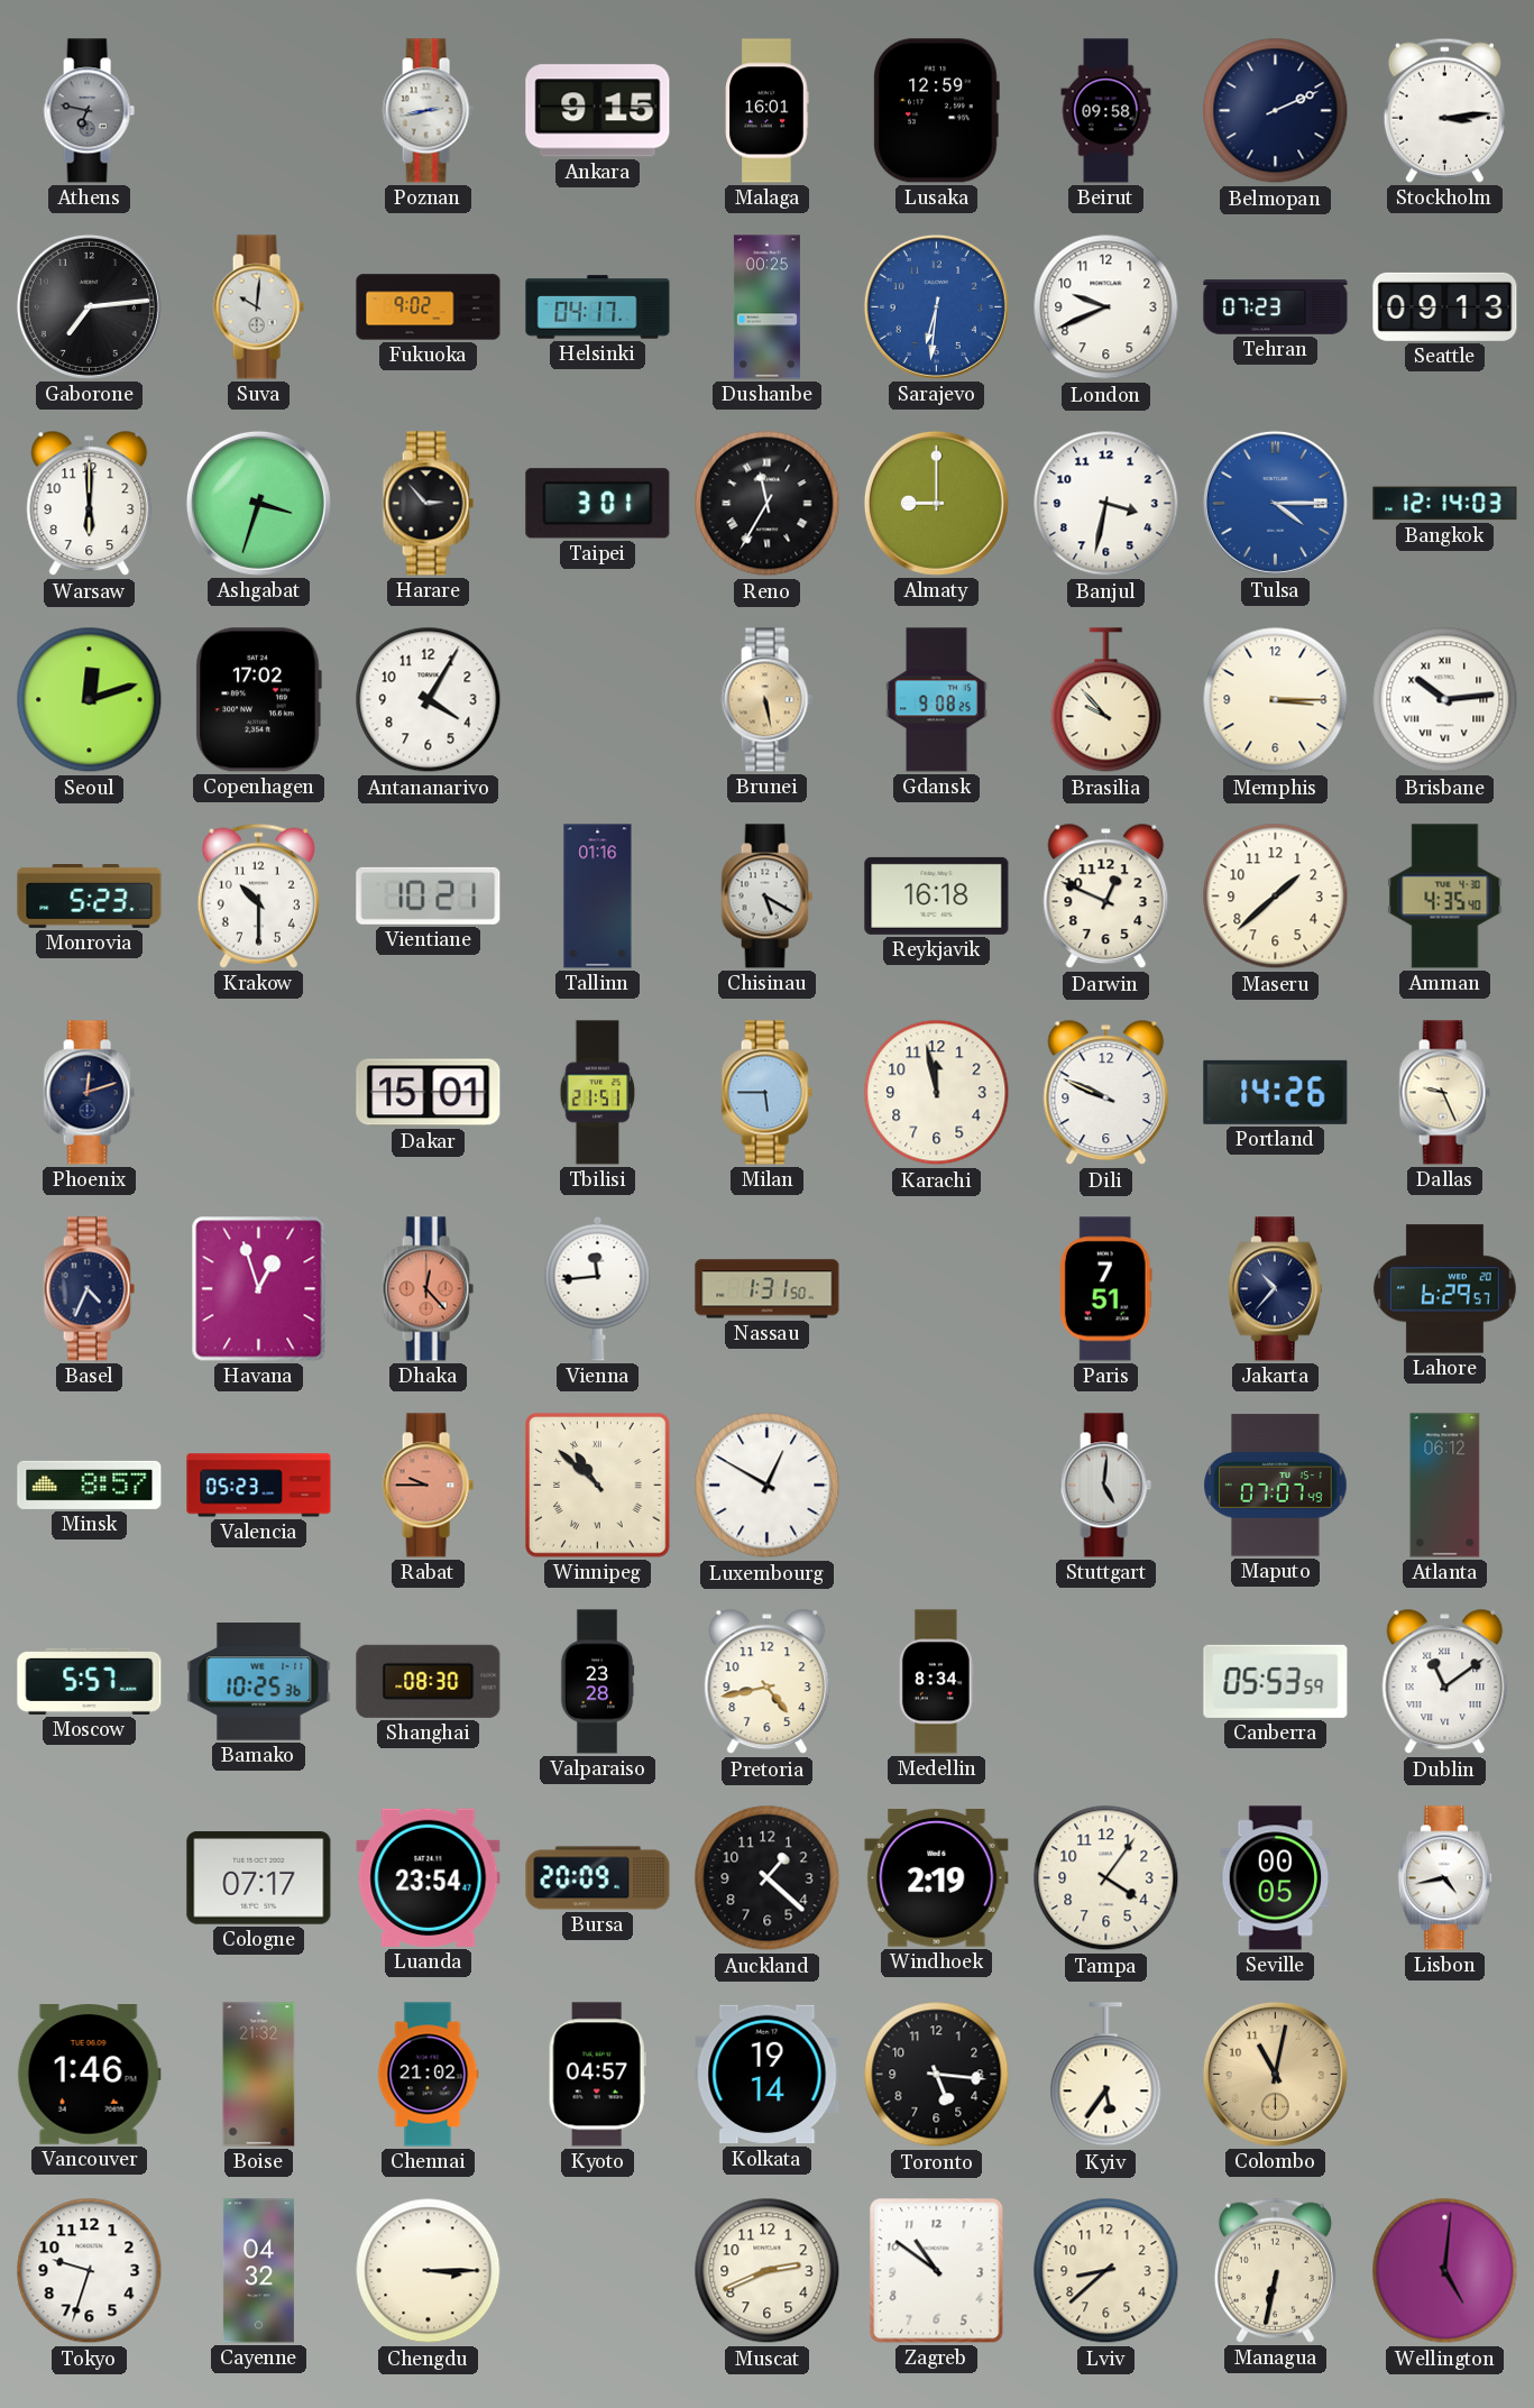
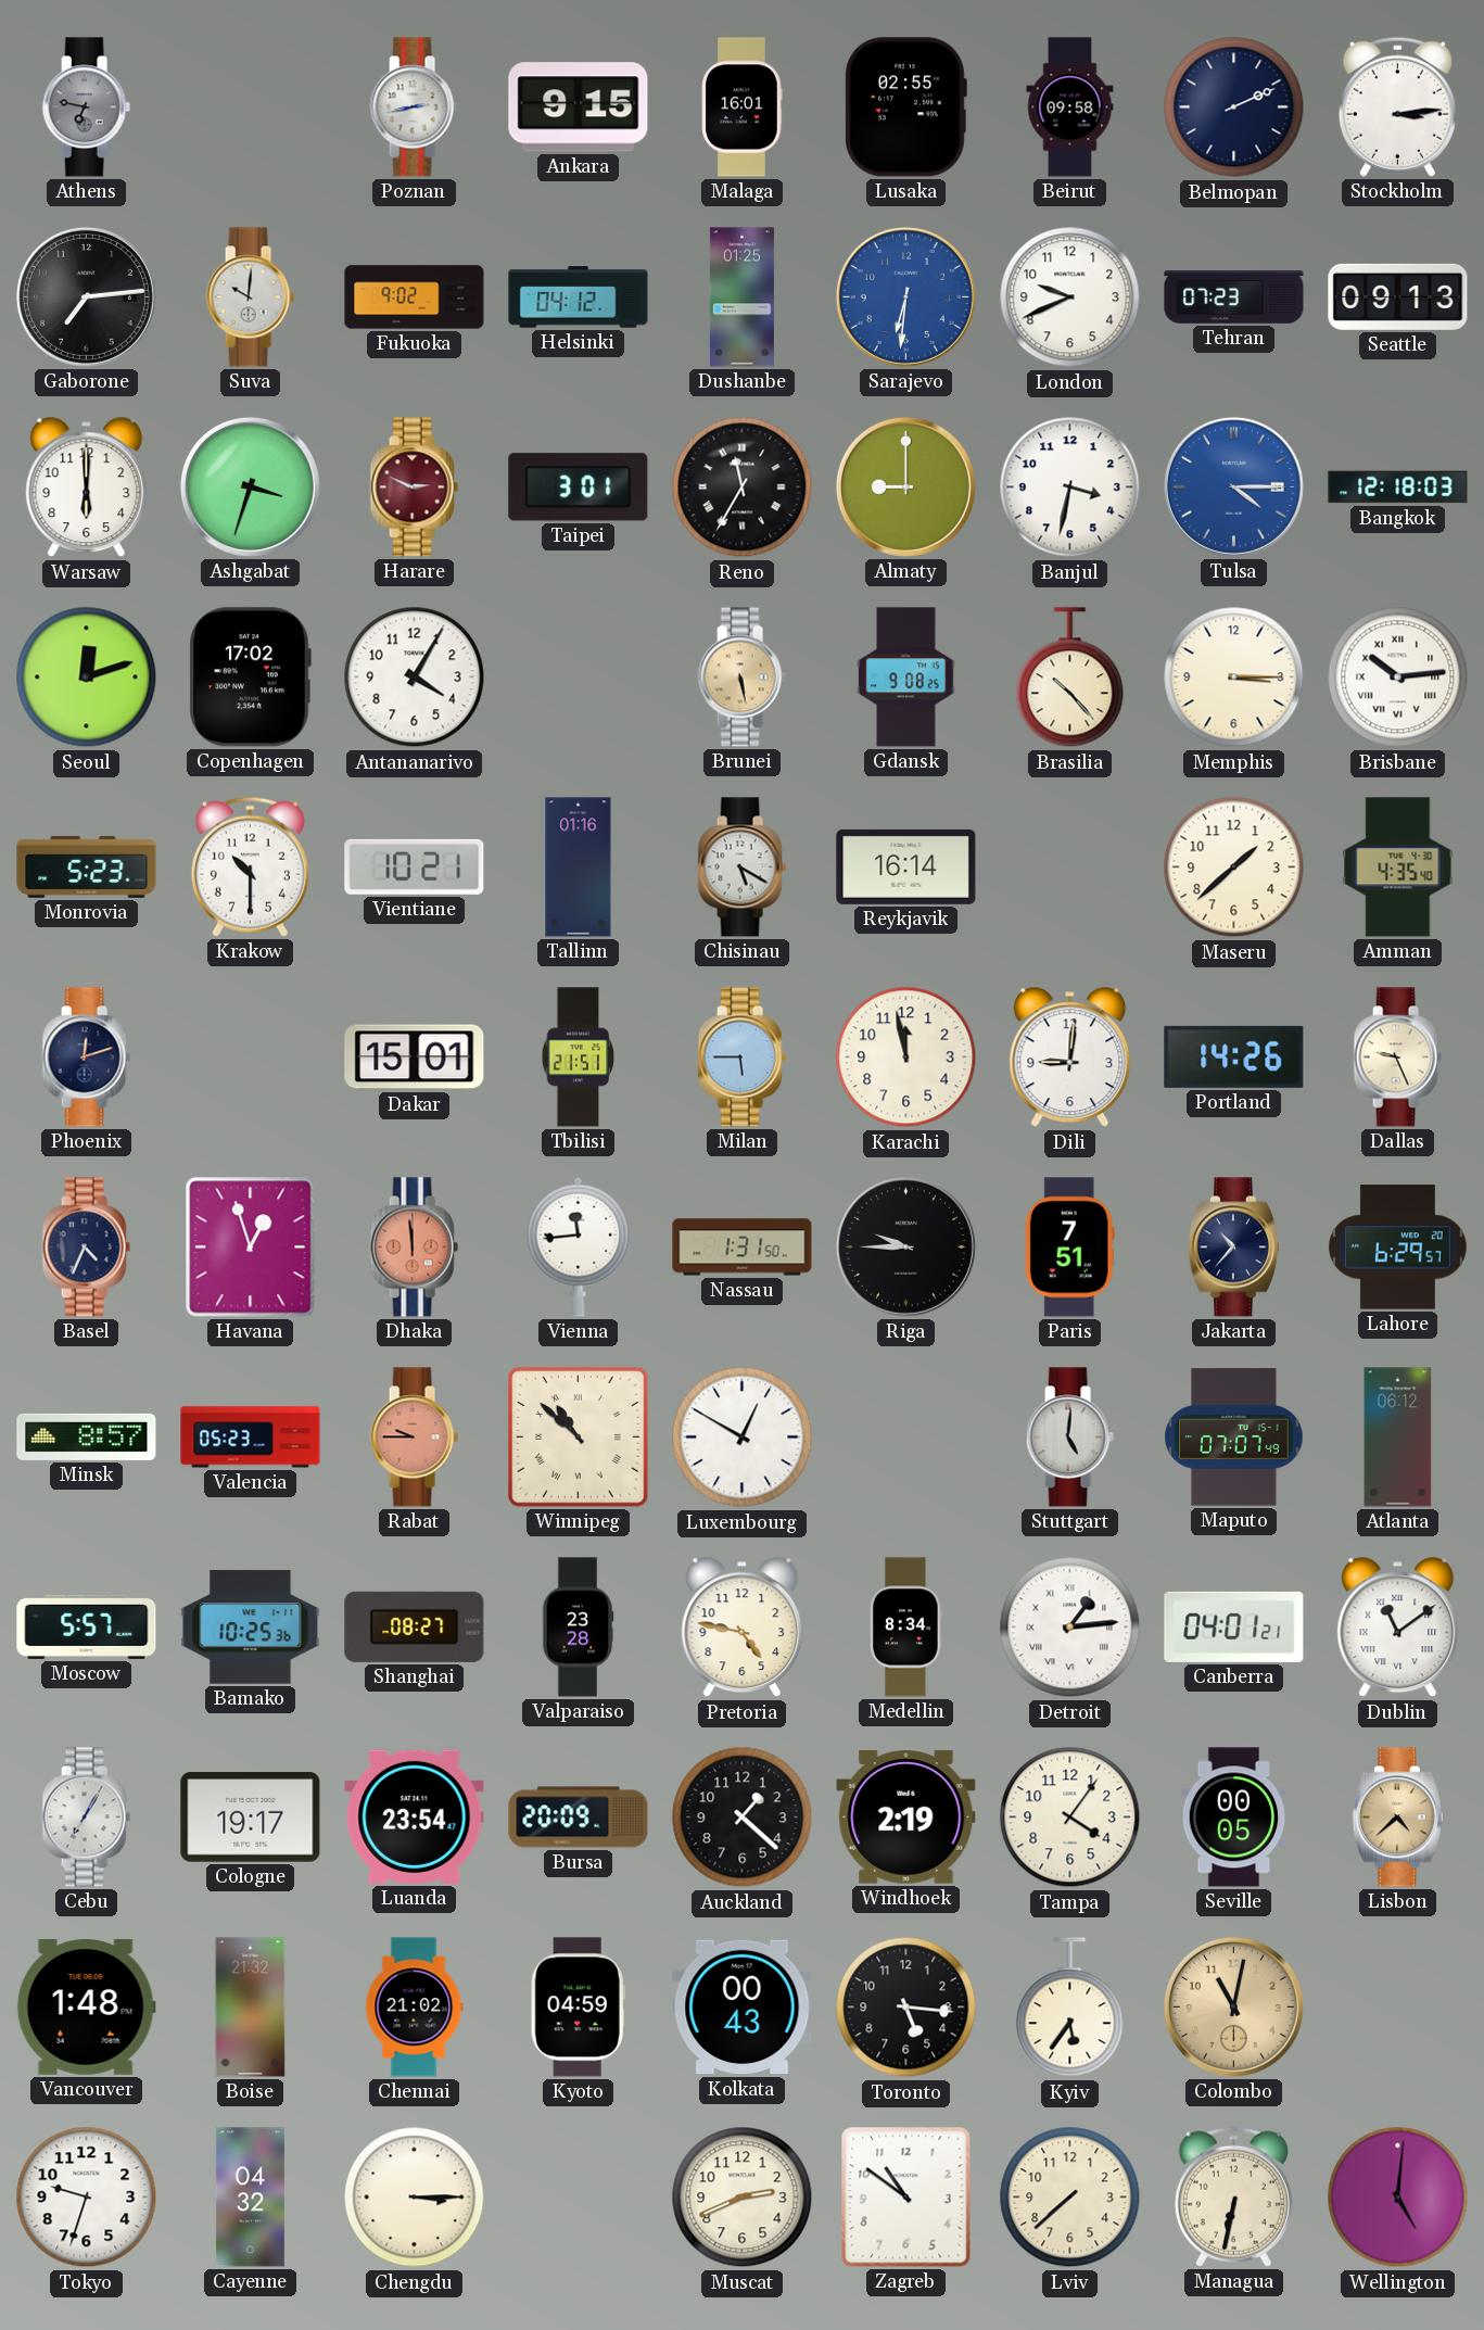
Lusaka: 12:59 -> 02:55
Helsinki: 04:17 -> 04:12
Dushanbe: 00:25 -> 01:25
Harare: 2:53 -> 2:49
Harare dial: black -> burgundy
Bangkok: 12:14 -> 12:18
Brasilia: 9:53 -> 10:23
Reykjavik: 16:18 -> 16:14
Darwin: 12:49 -> none
Dili: 9:49 -> 9:01
Dhaka: 12:23 -> 11:59
Riga: none -> 9:45
Shanghai: 08:30 -> 08:27
Pretoria: 4:43 -> 4:47
Detroit: none -> 1:14
Canberra: 05:53 -> 04:01
Cebu: none -> 7:05
Cologne: 07:17 -> 19:17
Lisbon: 4:43 -> 4:38
Lisbon dial: white -> champagne
Vancouver: 1:46 -> 1:48
Kyoto: 04:57 -> 04:59
Kolkata: 19:14 -> 00:43
Lviv: 8:38 -> 7:38
